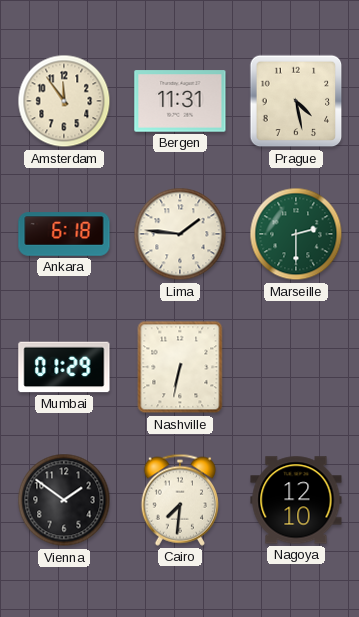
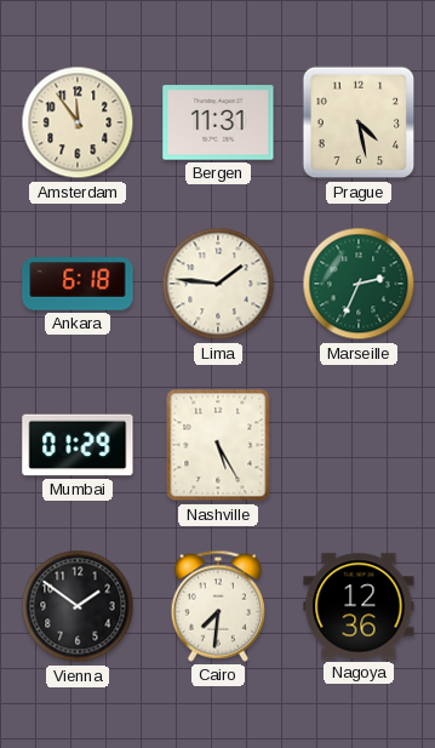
Marseille: 2:30 -> 2:34
Nashville: 6:32 -> 5:25
Nagoya: 12:10 -> 12:36
